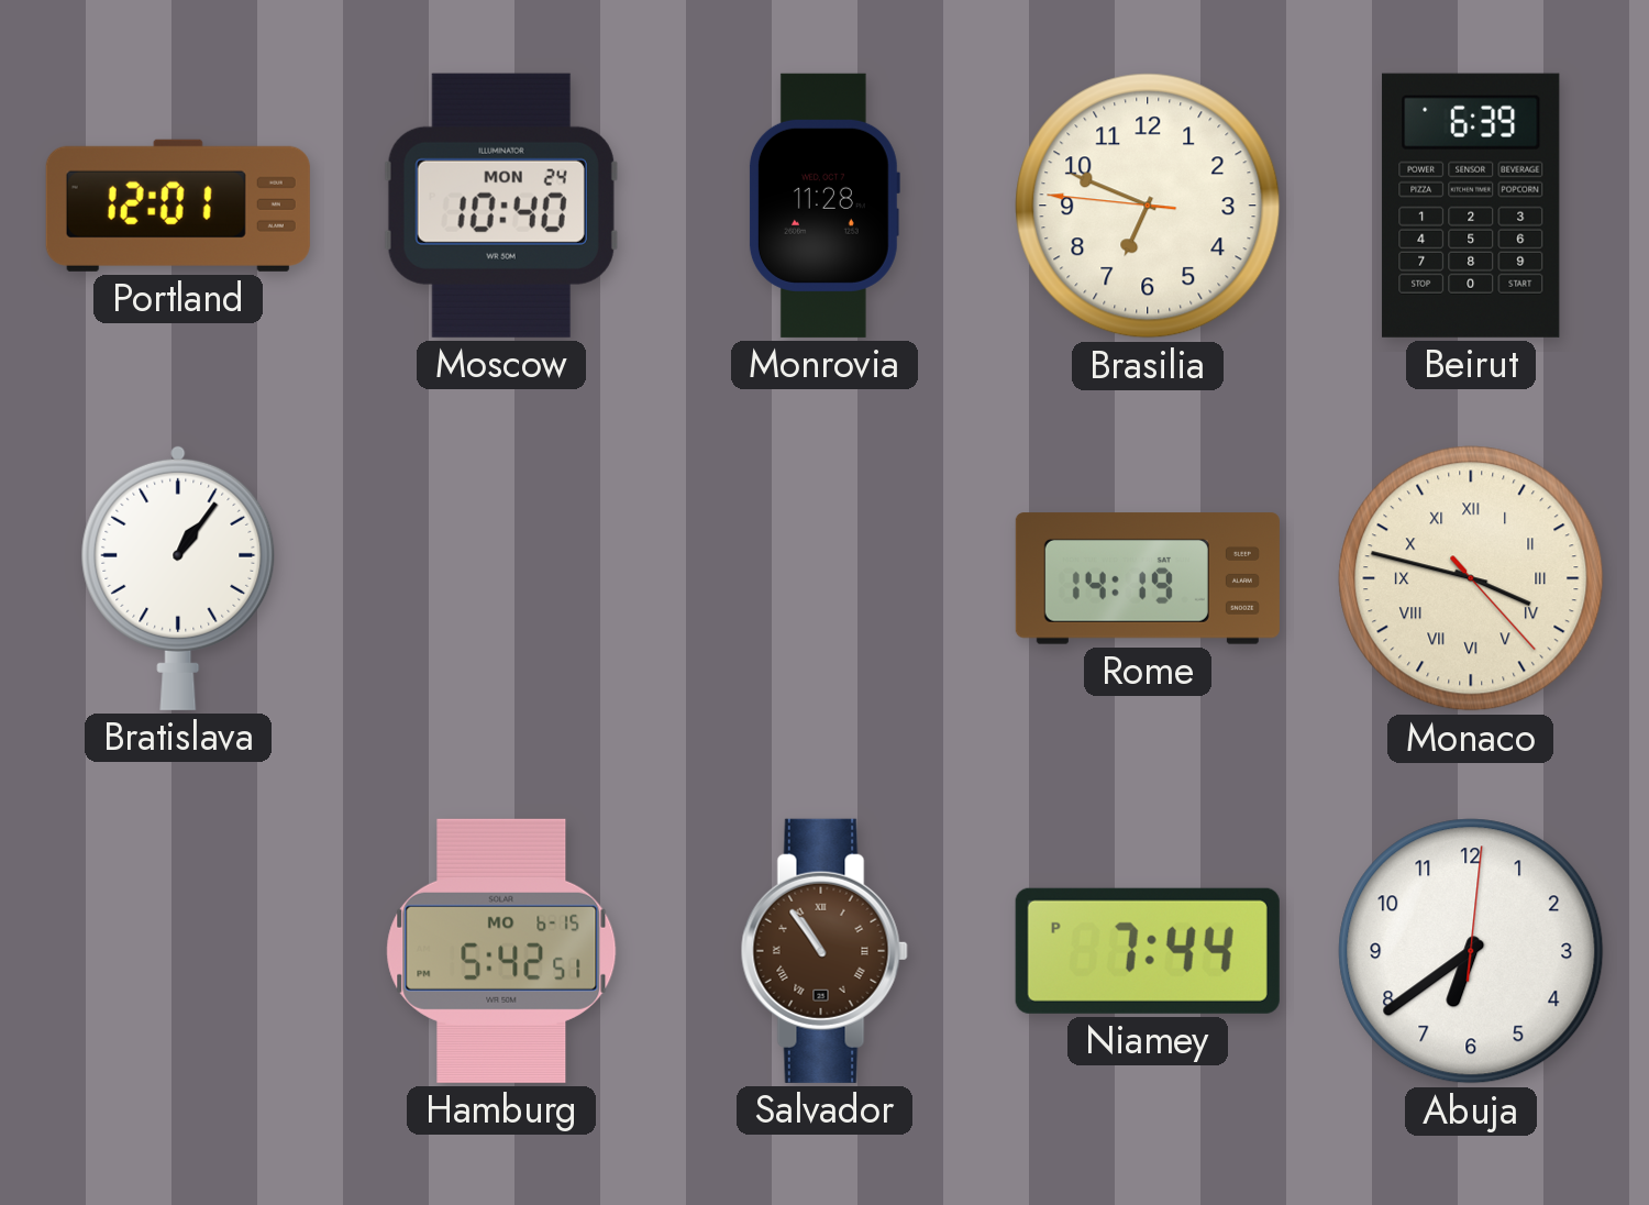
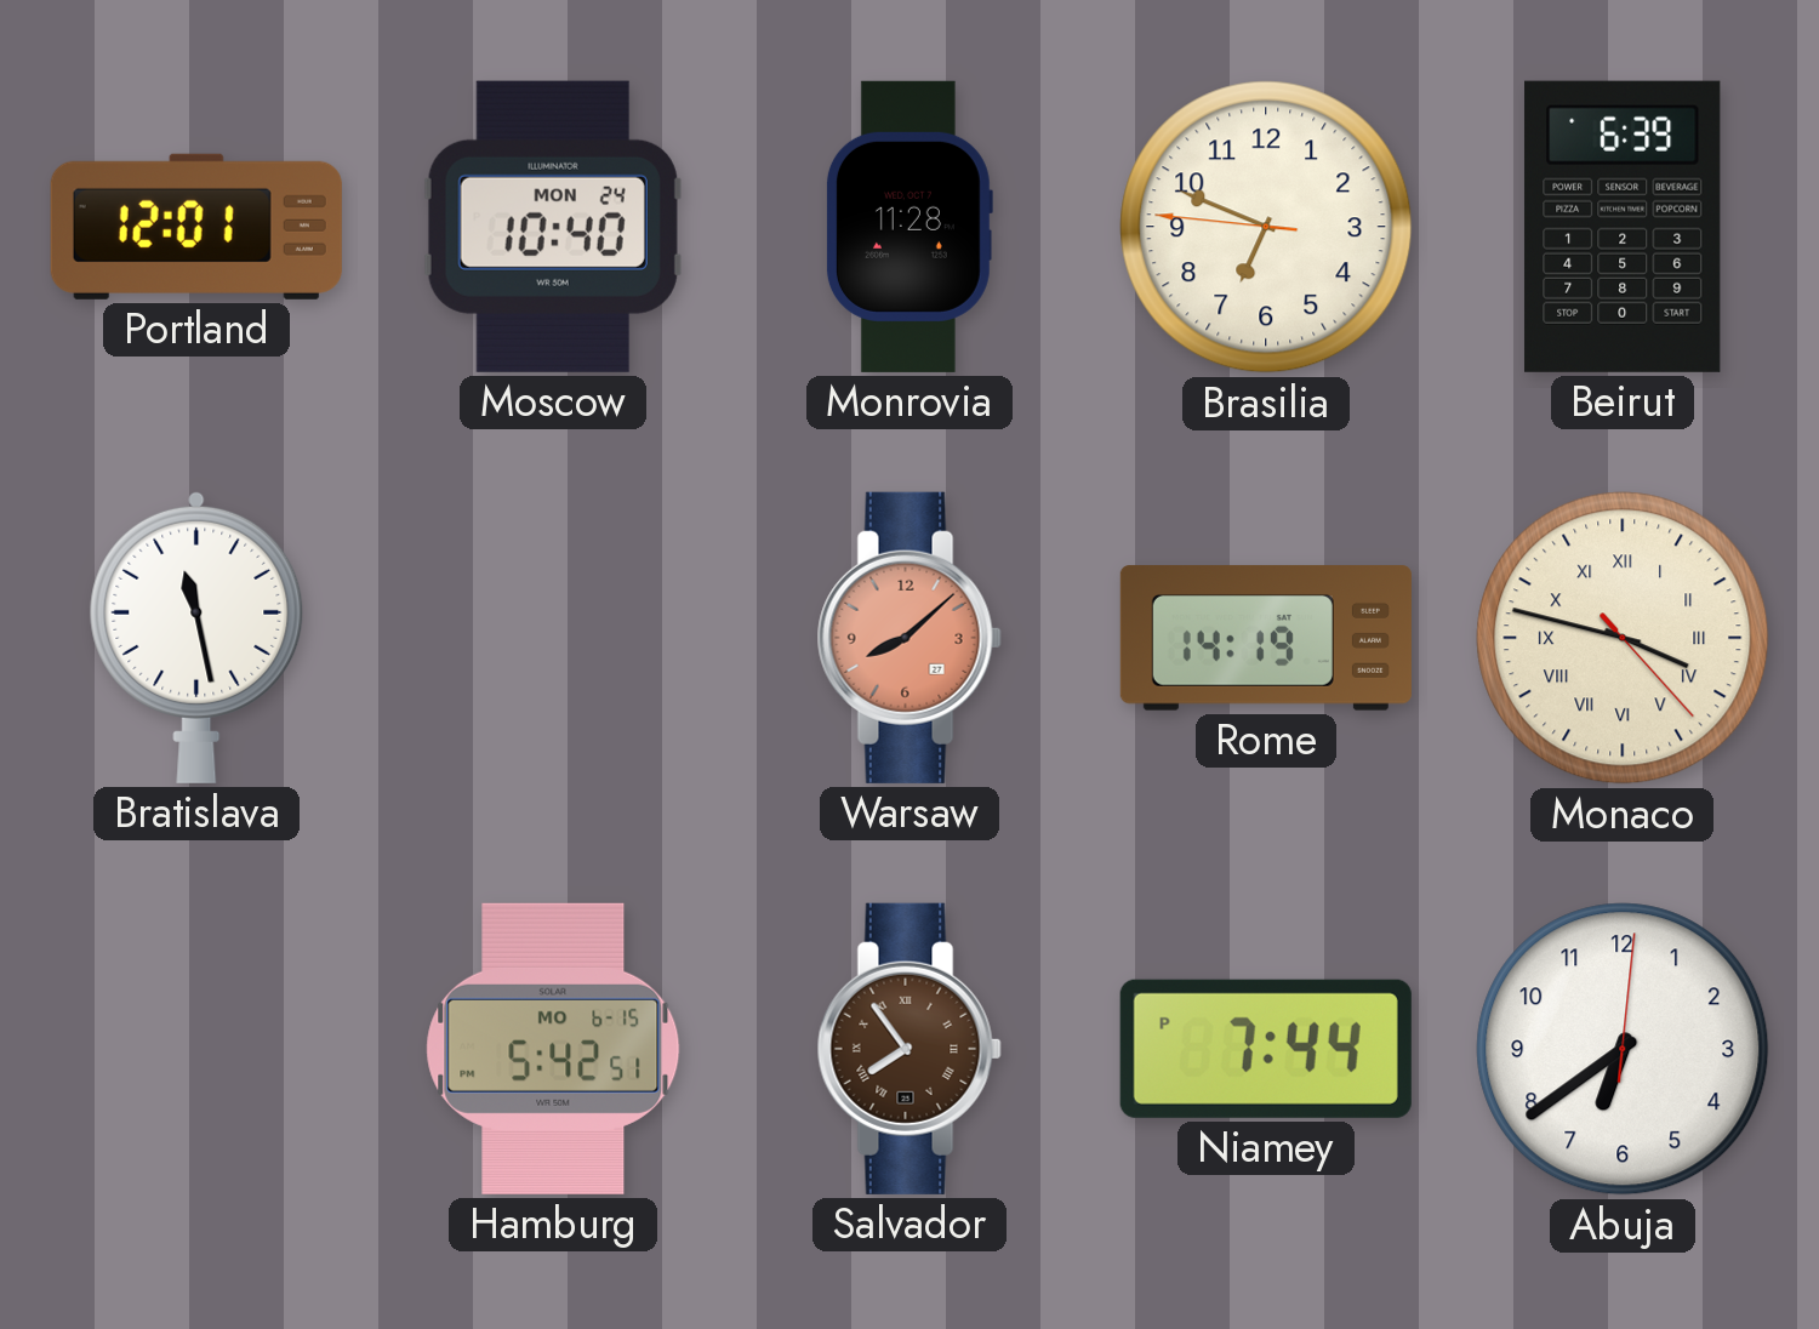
Bratislava: 1:06 -> 11:28
Warsaw: none -> 8:08
Salvador: 10:54 -> 7:54
